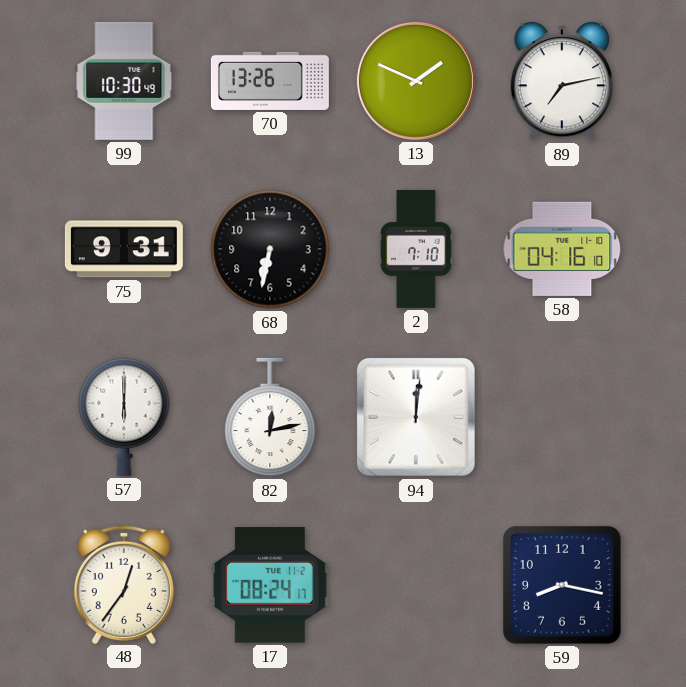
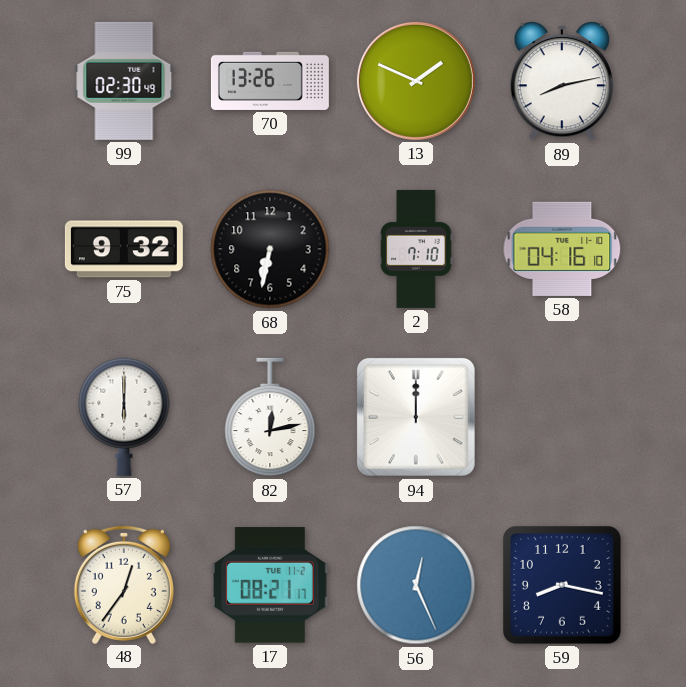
99: 10:30 -> 02:30
89: 7:13 -> 8:13
75: 9:31 -> 9:32
94: 12:01 -> 12:00
17: 08:24 -> 08:21
56: none -> 12:26
